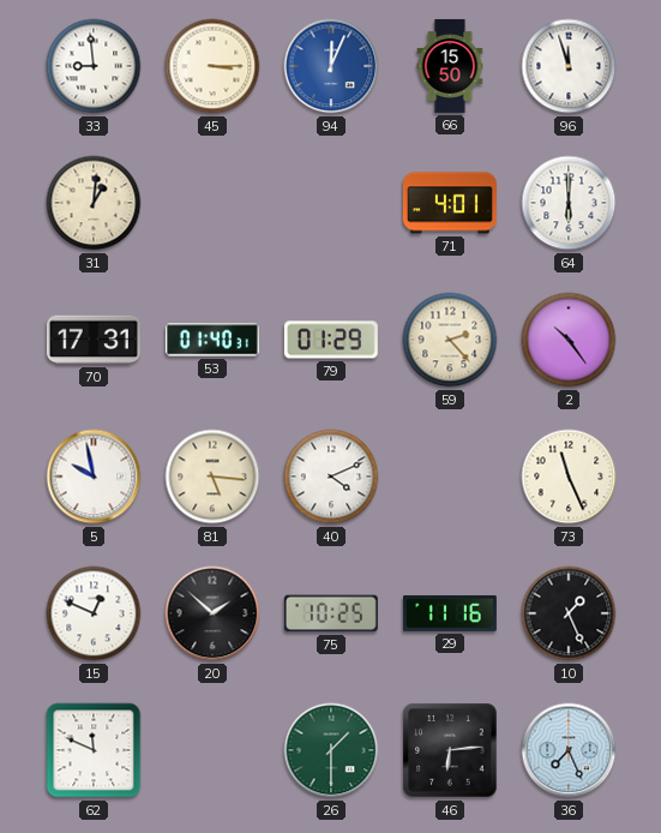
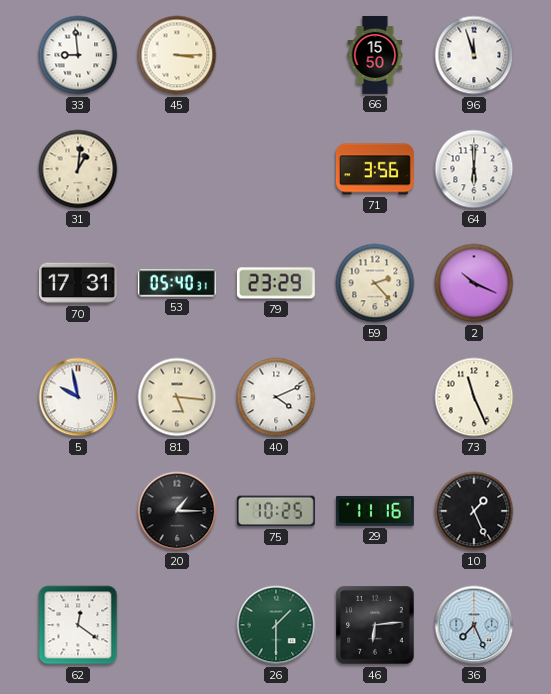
94: 12:04 -> none
71: 4:01 -> 3:56
53: 01:40 -> 05:40
79: 01:29 -> 23:29
2: 10:24 -> 10:19
15: 12:49 -> none
20: 1:52 -> 1:15
62: 11:49 -> 12:21
